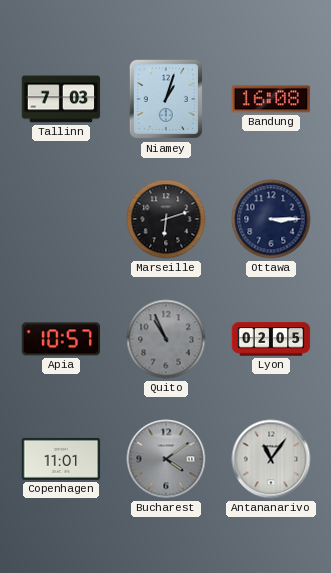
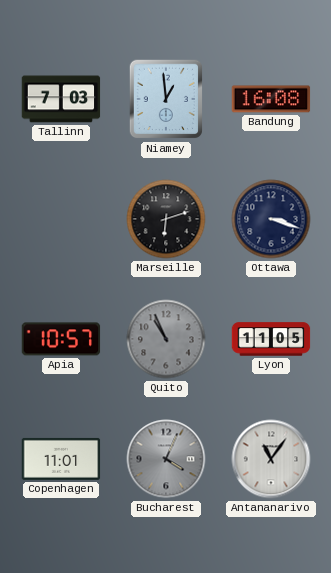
Niamey: 1:03 -> 12:59
Ottawa: 3:15 -> 3:18
Lyon: 02:05 -> 11:05
Bucharest: 4:09 -> 4:04
